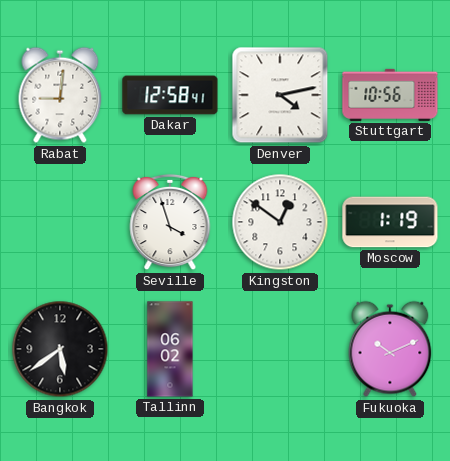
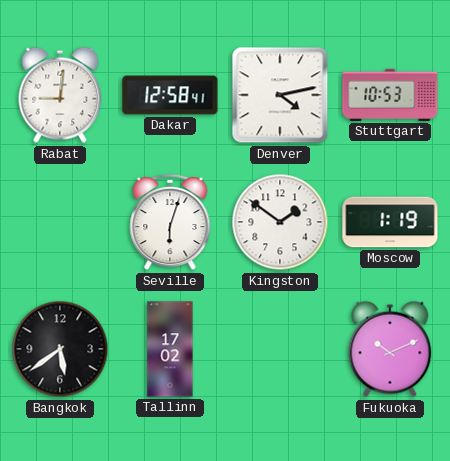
Stuttgart: 10:56 -> 10:53
Seville: 3:57 -> 6:03
Kingston: 12:51 -> 1:51
Tallinn: 06:02 -> 17:02
